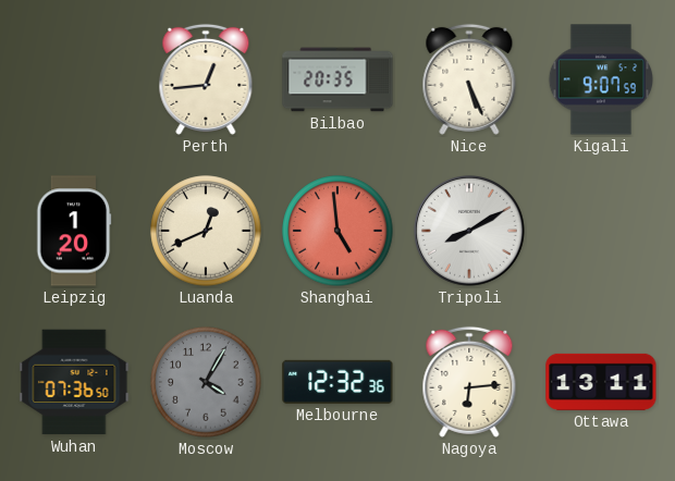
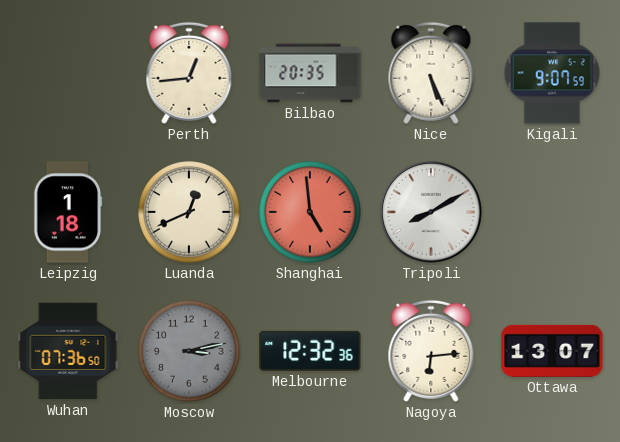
Leipzig: 1:20 -> 1:18
Moscow: 4:05 -> 3:13
Ottawa: 13:11 -> 13:07
